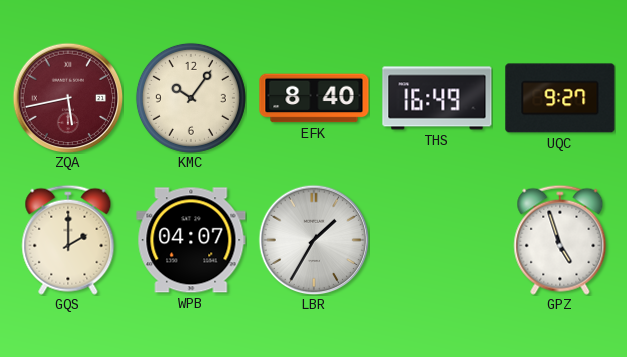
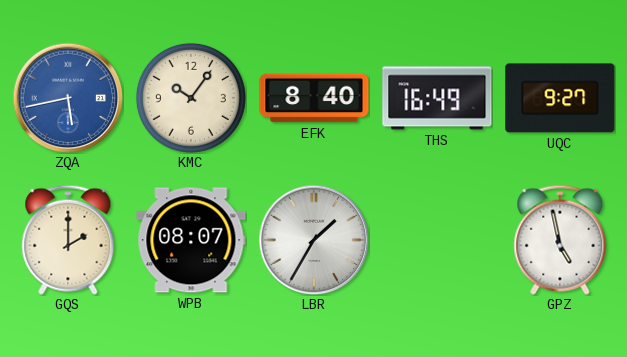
ZQA dial: burgundy -> blue
WPB: 04:07 -> 08:07
GPZ: 4:57 -> 4:58
